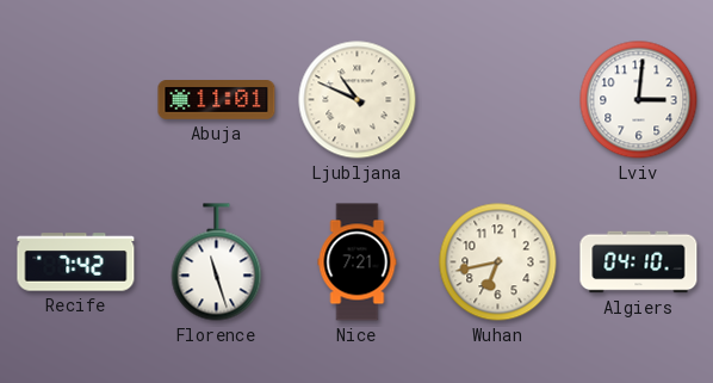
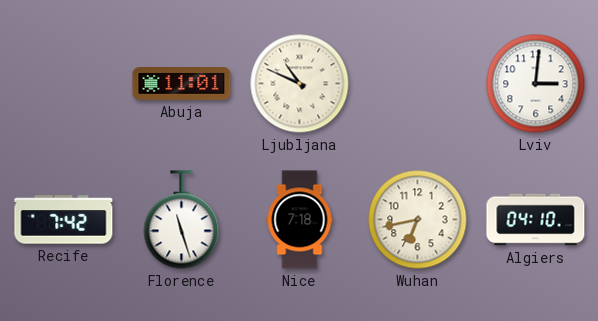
Nice: 7:21 -> 7:18
